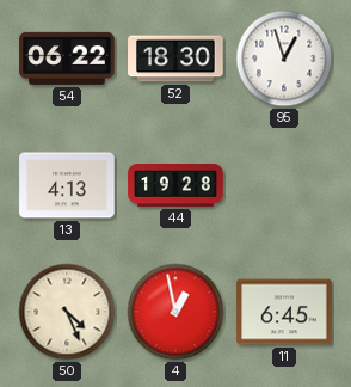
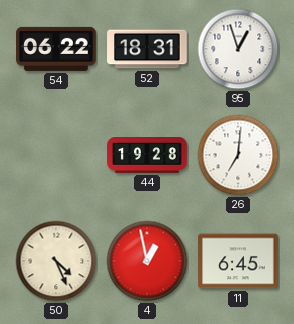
52: 18:30 -> 18:31
13: 4:13 -> none
26: none -> 7:01
